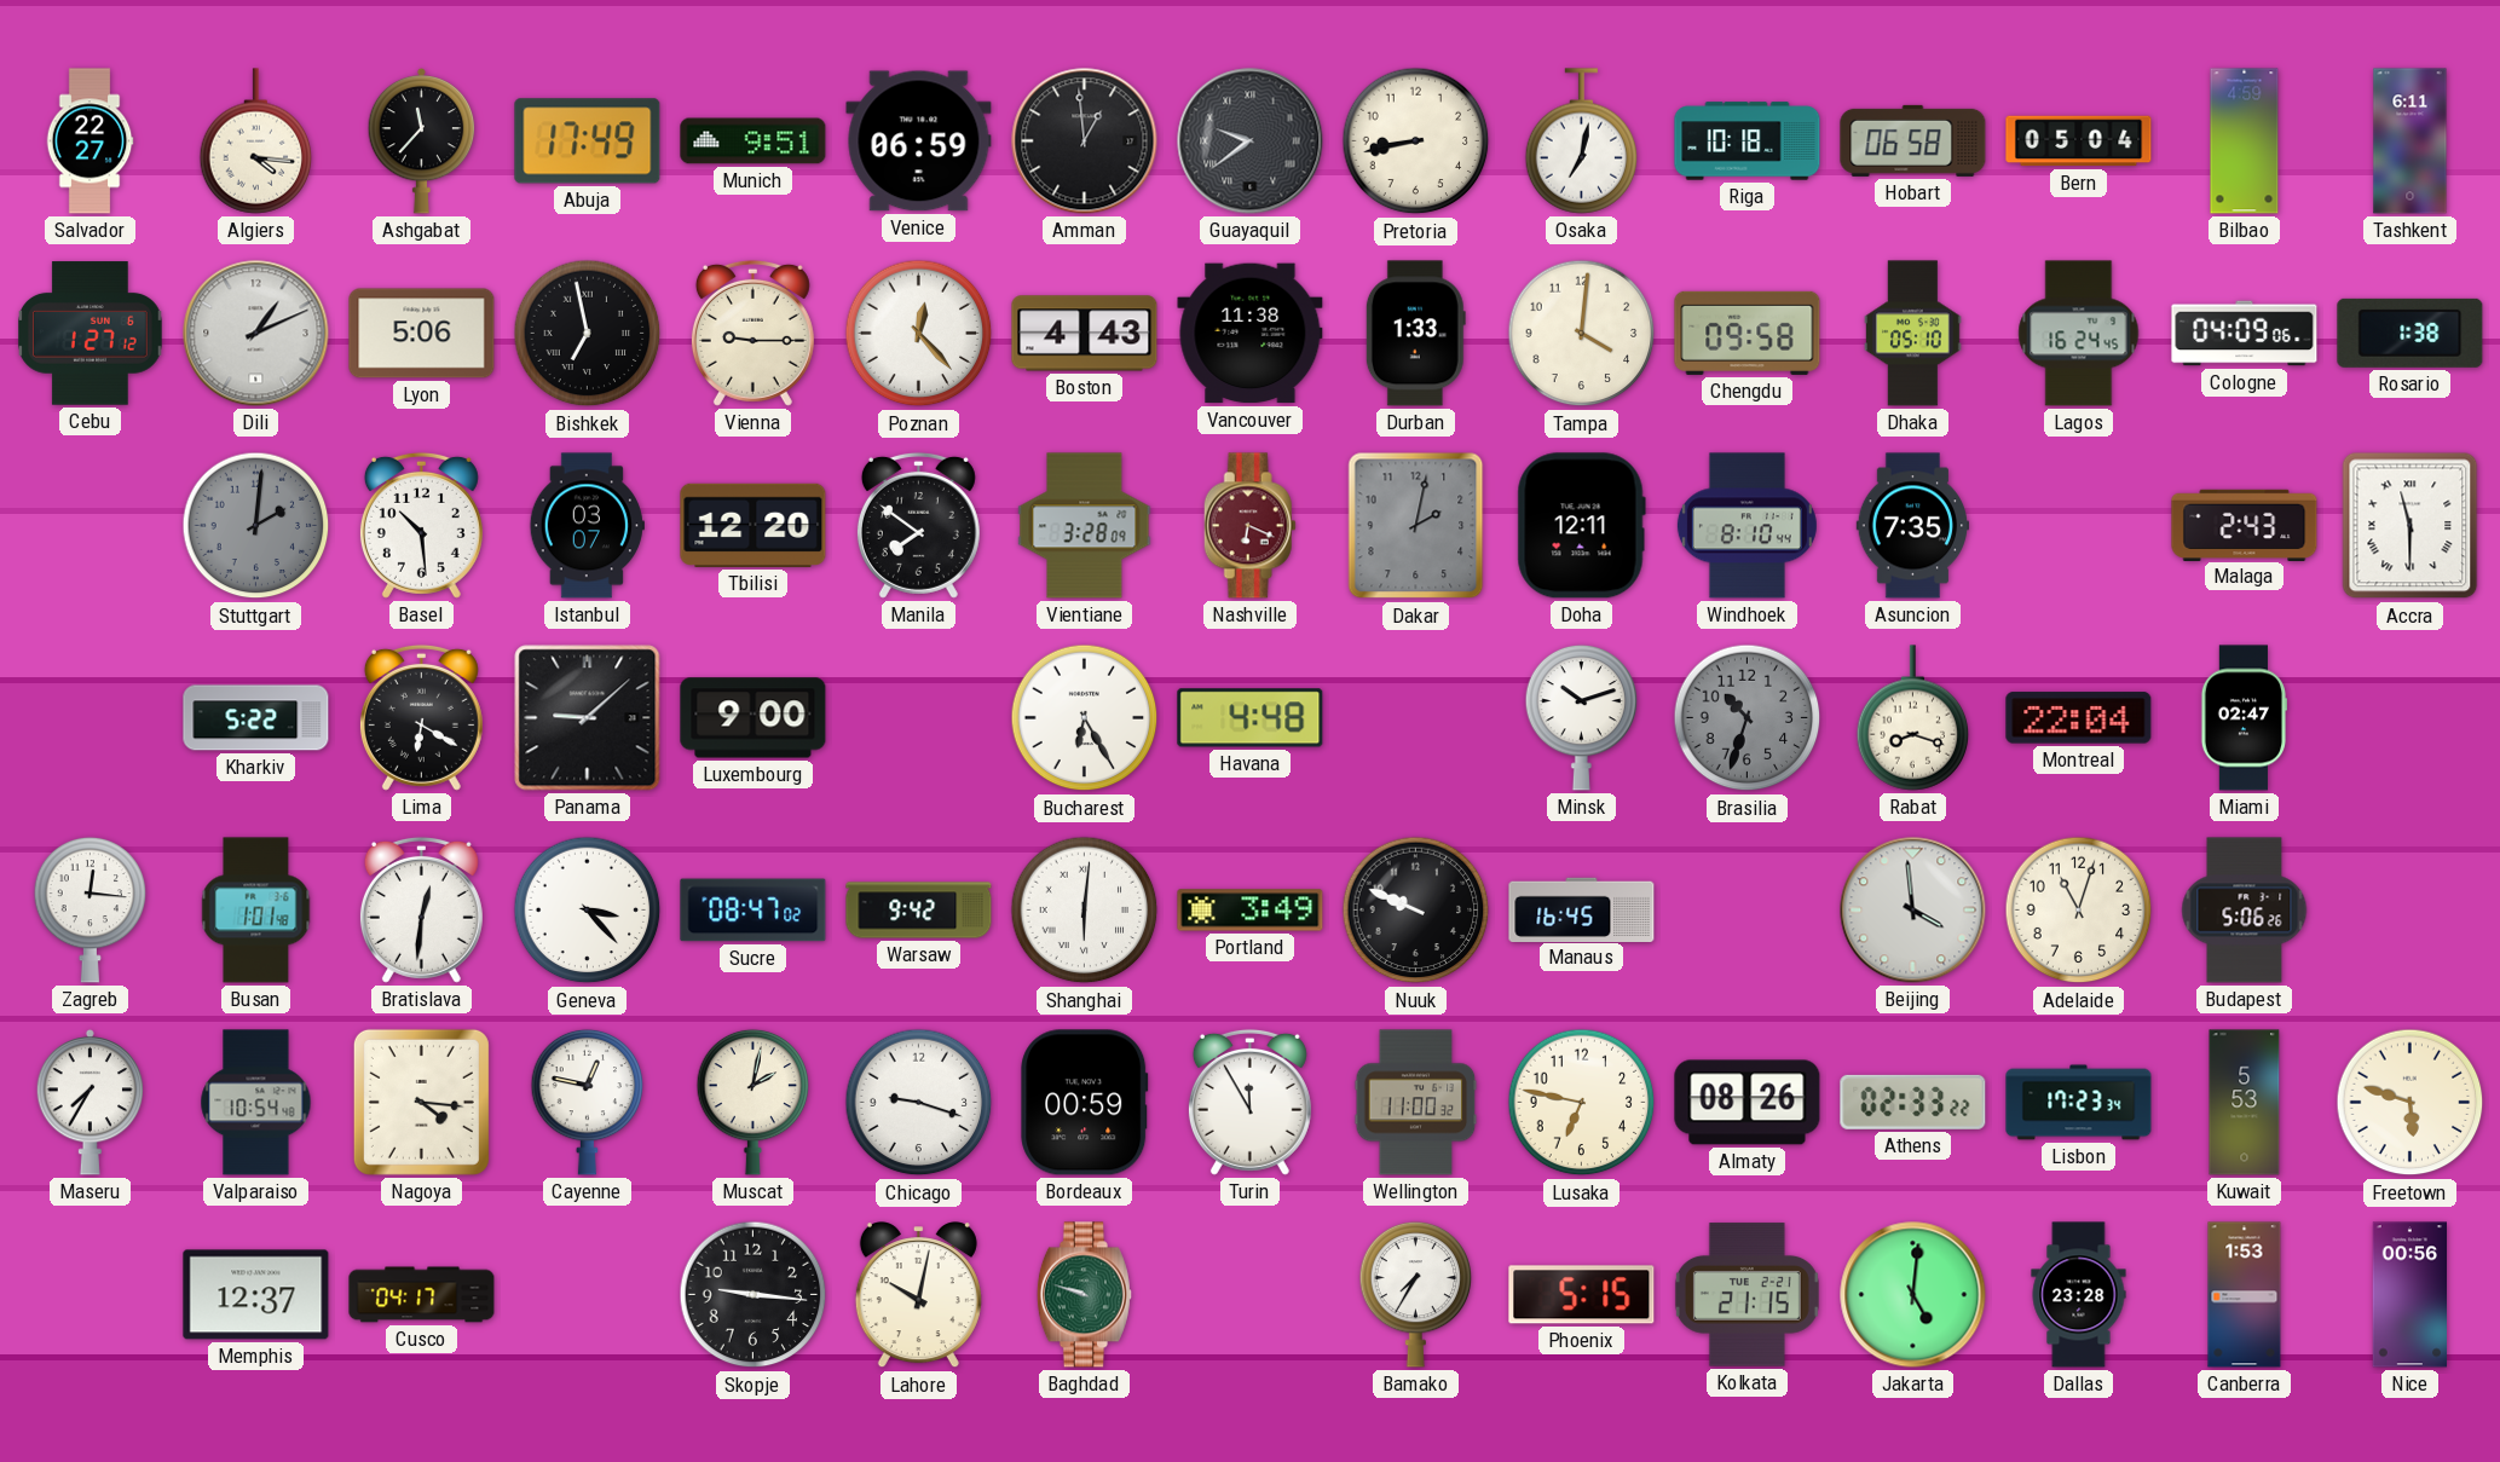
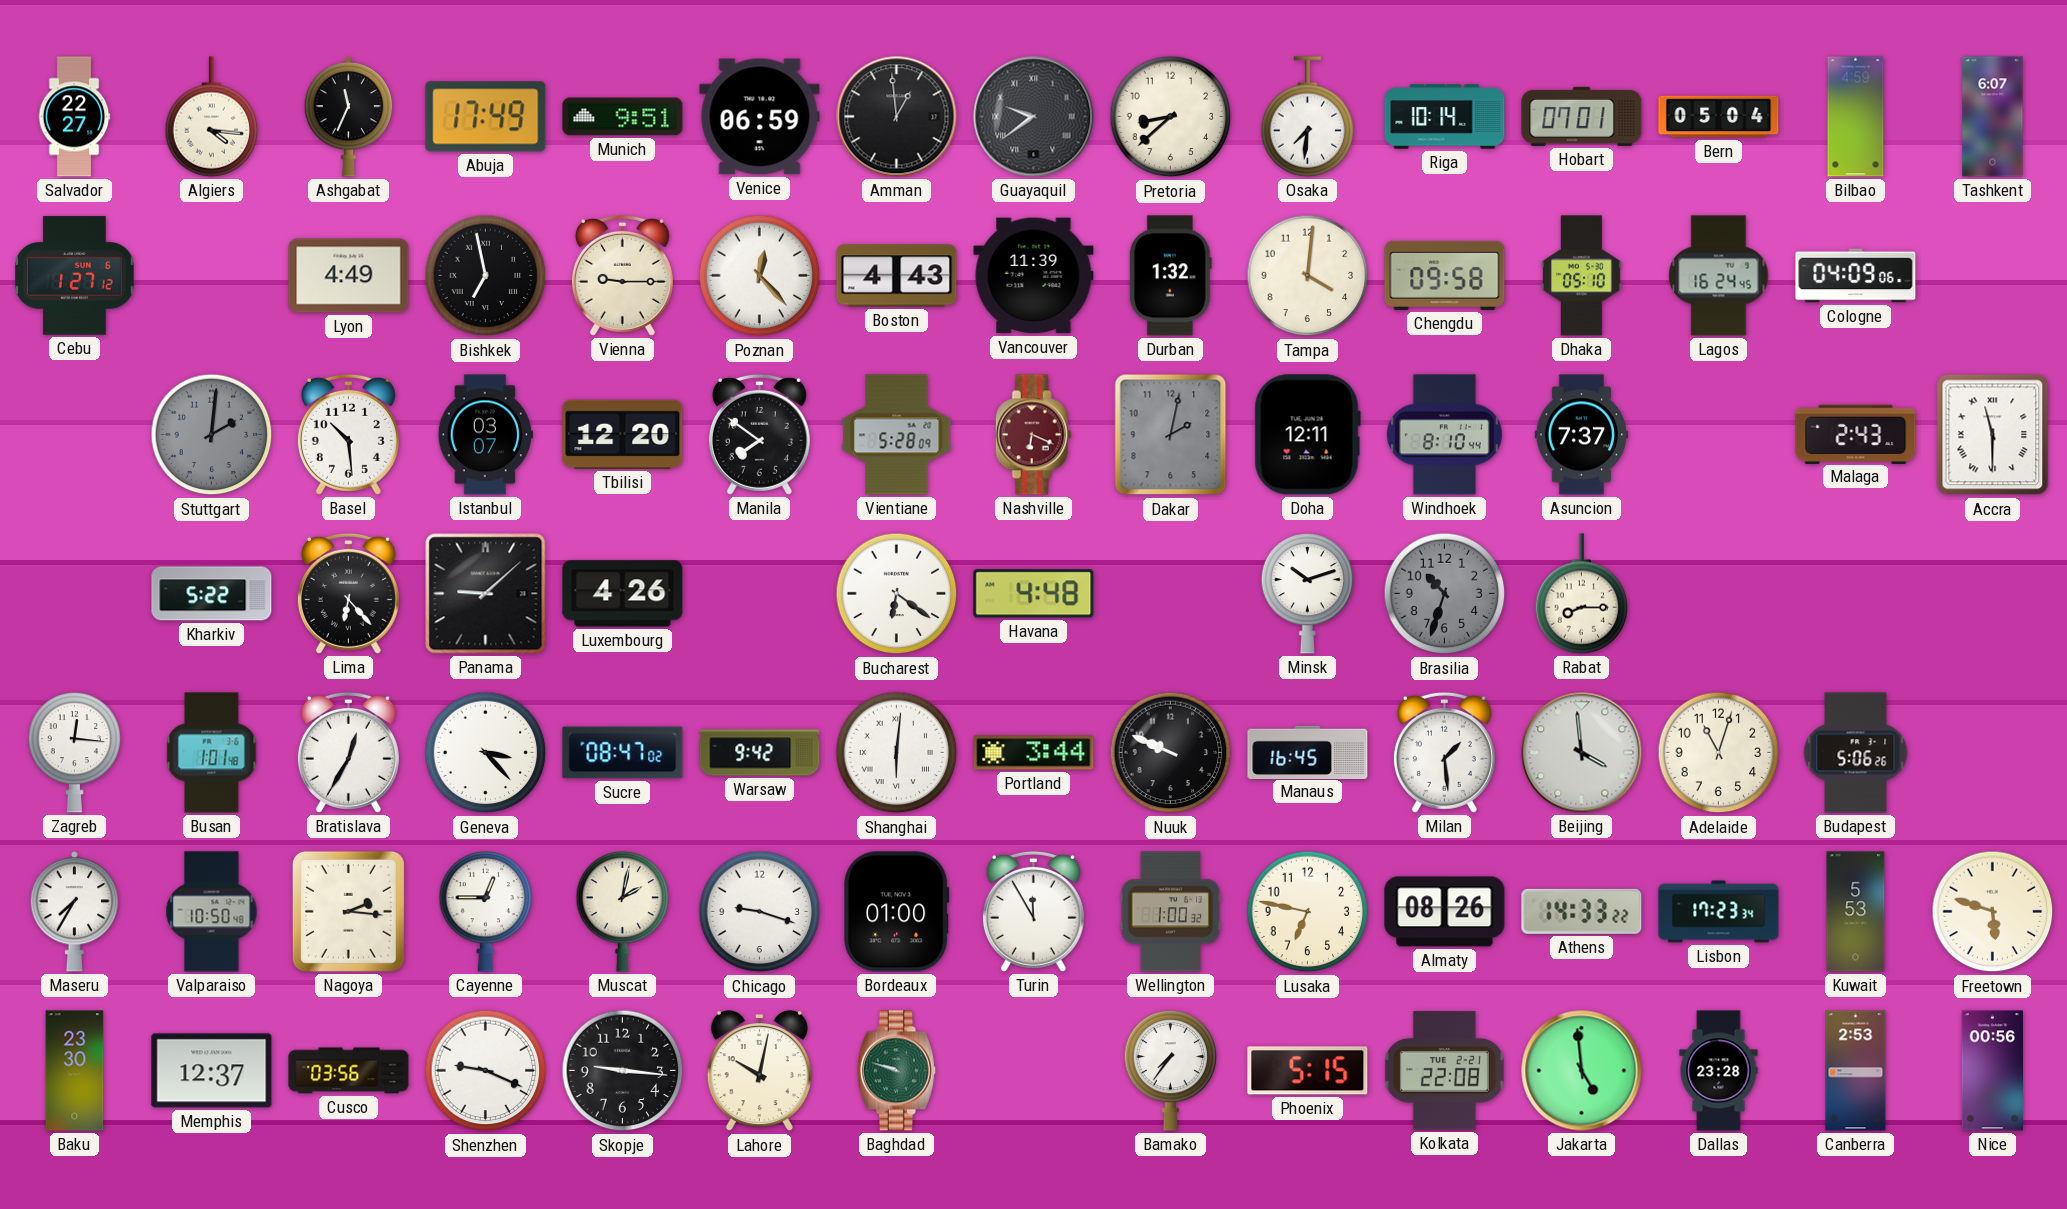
Ashgabat: 11:37 -> 11:34
Pretoria: 8:43 -> 8:38
Osaka: 7:02 -> 7:31
Riga: 10:18 -> 10:14
Hobart: 06:58 -> 07:01
Tashkent: 6:11 -> 6:07
Dili: 1:11 -> none
Lyon: 5:06 -> 4:49
Vancouver: 11:38 -> 11:39
Durban: 1:33 -> 1:32
Rosario: 1:38 -> none
Vientiane: 3:28 -> 5:28
Asuncion: 7:35 -> 7:37
Lima: 6:20 -> 6:23
Luxembourg: 9:00 -> 4:26
Bucharest: 6:25 -> 6:21
Rabat: 8:18 -> 8:15
Montreal: 22:04 -> none
Miami: 02:47 -> none
Bratislava: 12:31 -> 12:35
Portland: 3:49 -> 3:44
Milan: none -> 1:29
Valparaiso: 10:54 -> 10:50
Nagoya: 4:16 -> 2:16
Cayenne: 12:47 -> 12:45
Bordeaux: 00:59 -> 01:00
Wellington: 11:00 -> 1:00
Athens: 02:33 -> 14:33
Baku: none -> 23:30
Cusco: 04:17 -> 03:56
Shenzhen: none -> 9:19
Bamako: 7:35 -> 7:36
Kolkata: 21:15 -> 22:08
Jakarta: 5:01 -> 4:59
Canberra: 1:53 -> 2:53
